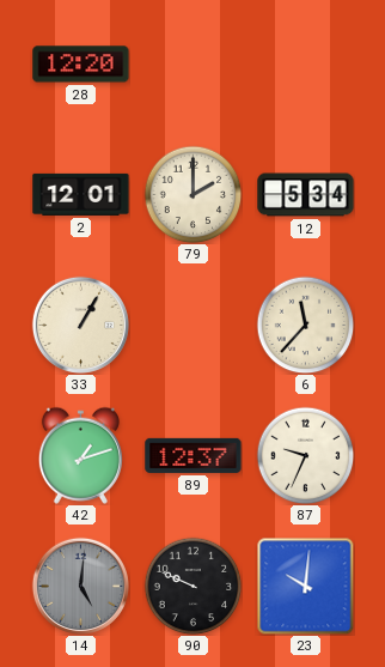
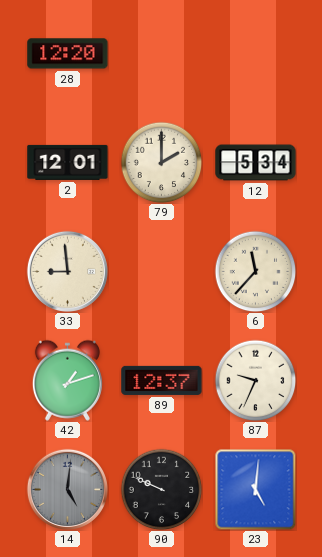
33: 1:05 -> 8:59
23: 10:01 -> 5:01
